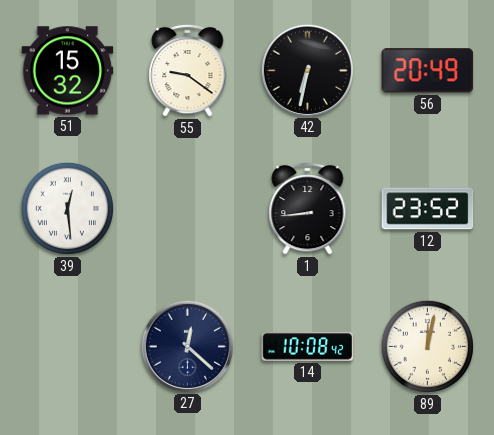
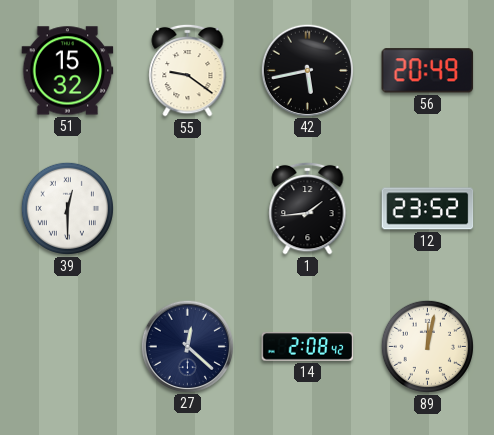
42: 6:32 -> 5:43
39: 12:29 -> 12:30
1: 8:44 -> 1:44
14: 10:08 -> 2:08
